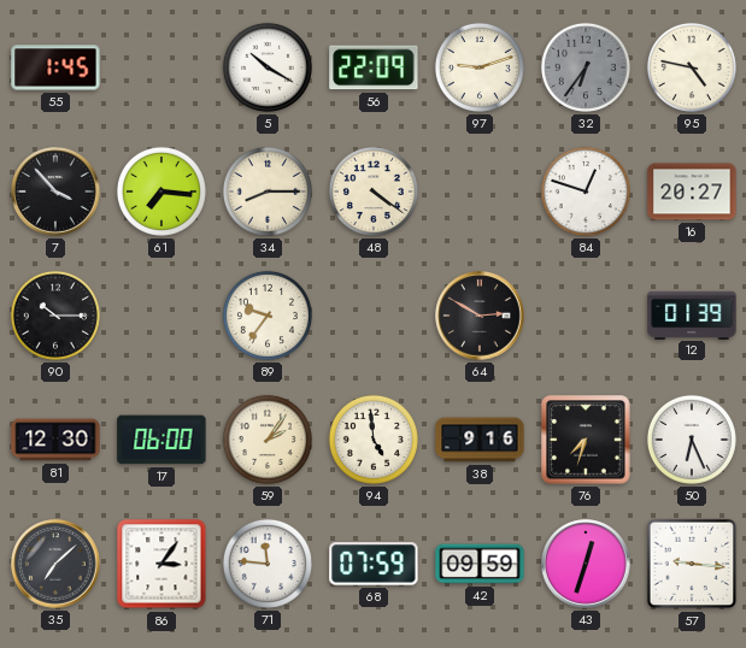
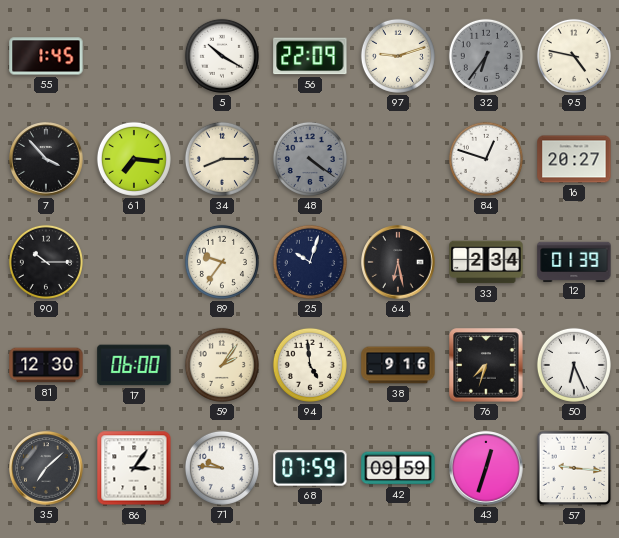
48 dial: cream -> grey
25: none -> 10:03
64: 2:50 -> 6:28
33: none -> 2:34
71: 11:46 -> 9:46
